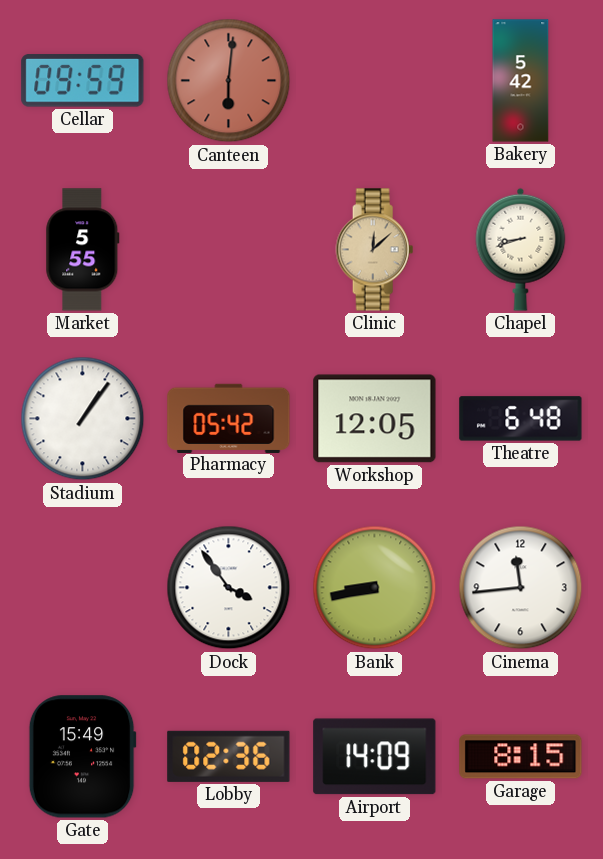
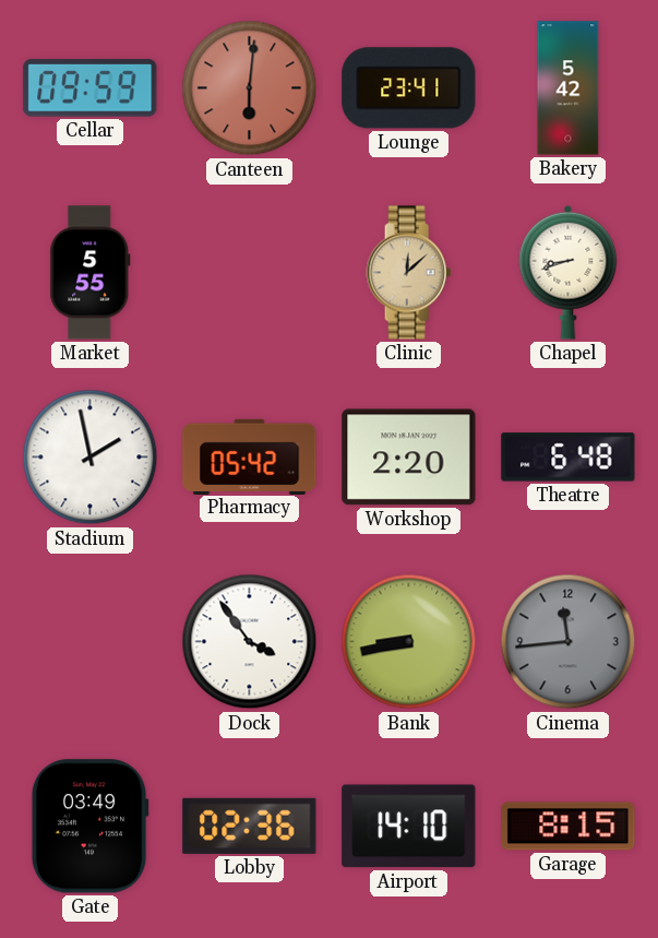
Lounge: none -> 23:41
Stadium: 1:06 -> 1:58
Workshop: 12:05 -> 2:20
Cinema dial: white -> grey
Gate: 15:49 -> 03:49
Airport: 14:09 -> 14:10
